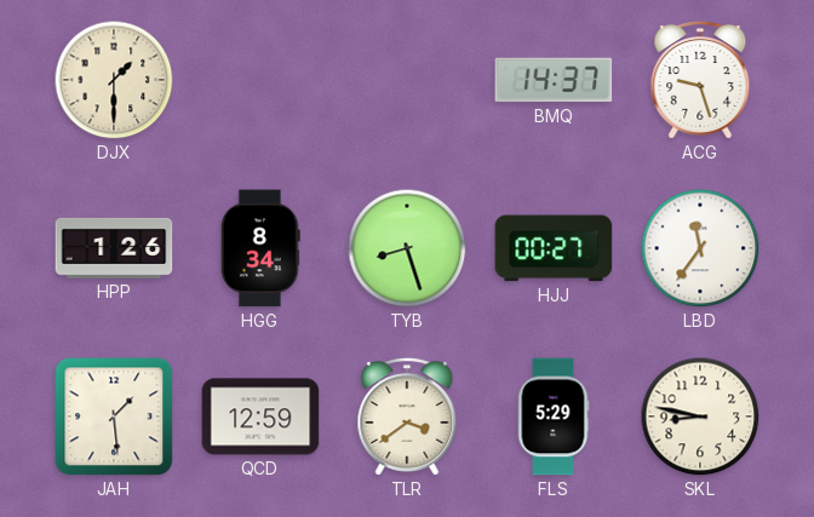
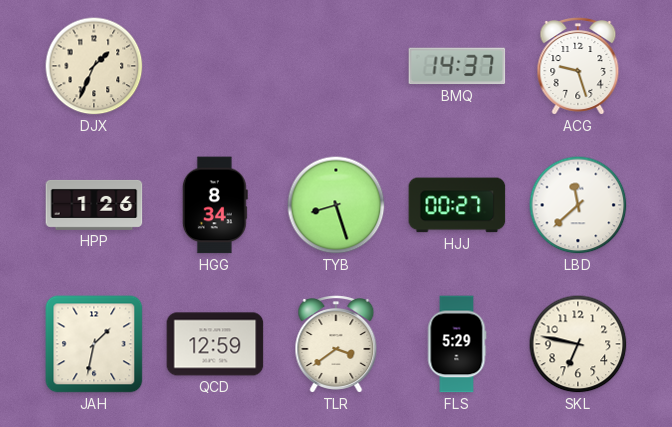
DJX: 1:30 -> 1:34
LBD: 11:36 -> 11:38
JAH: 1:29 -> 1:32
SKL: 8:47 -> 6:47
